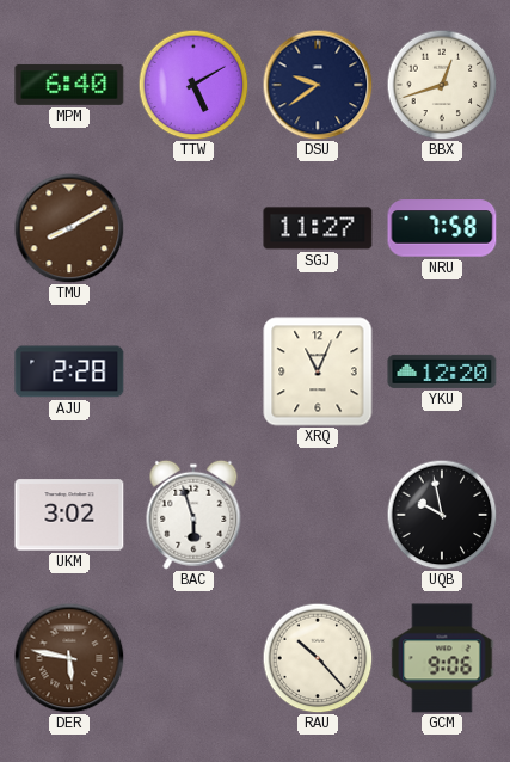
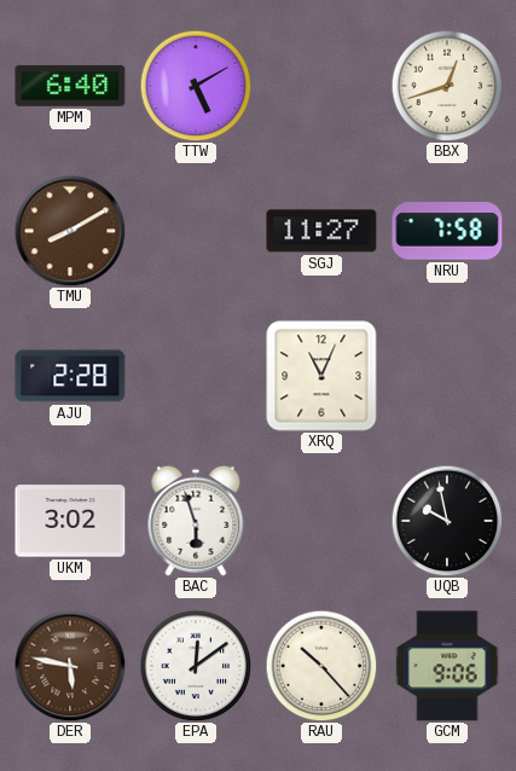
DSU: 9:39 -> none
YKU: 12:20 -> none
EPA: none -> 12:09
